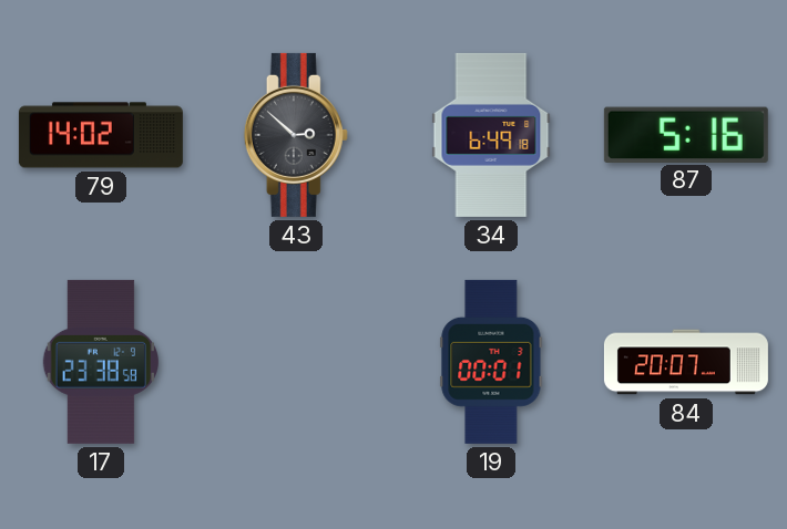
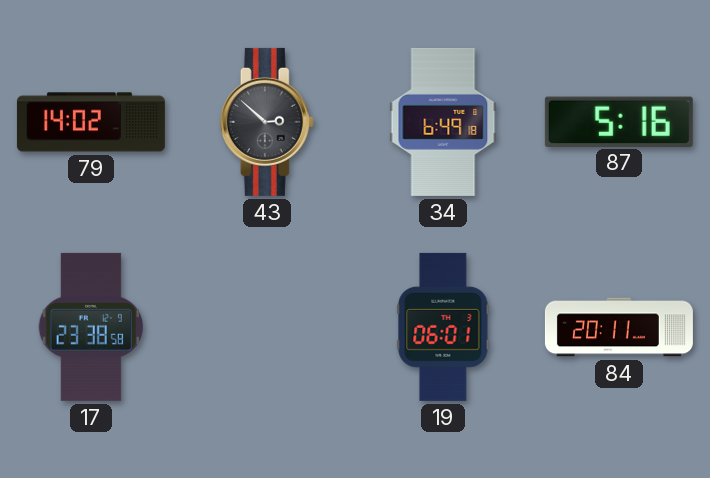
19: 00:01 -> 06:01
84: 20:07 -> 20:11
